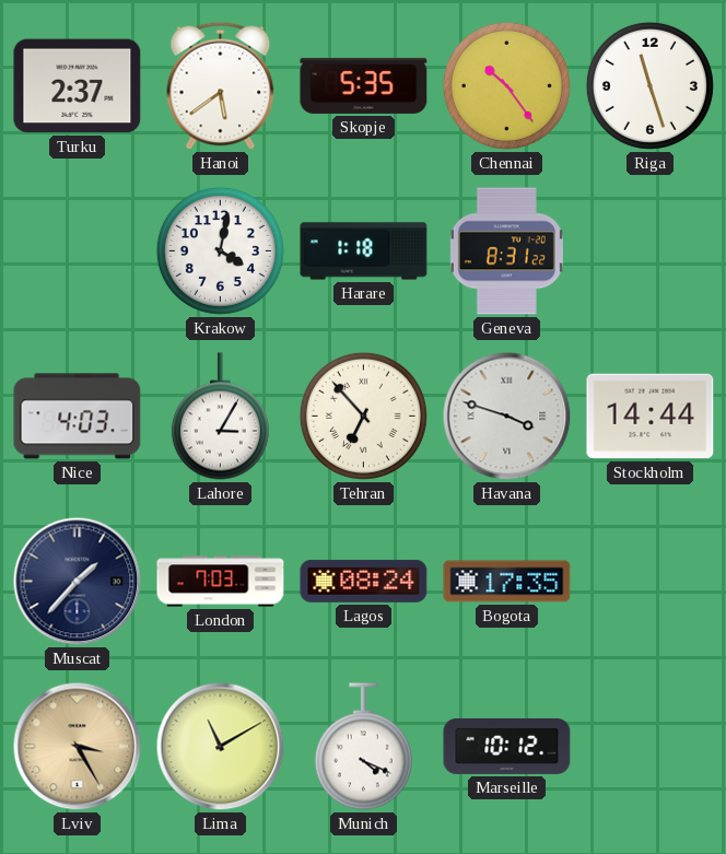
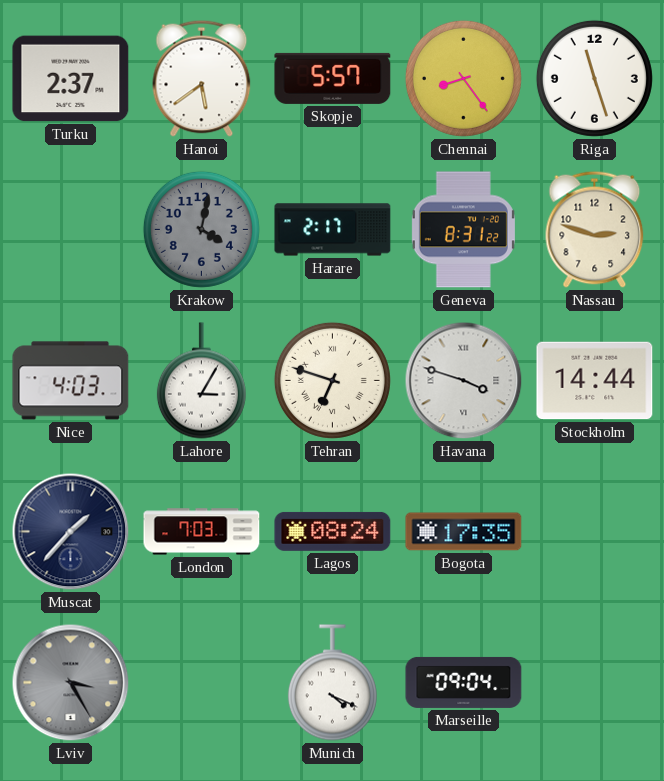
Skopje: 5:35 -> 5:57
Chennai: 10:24 -> 8:24
Krakow dial: white -> grey
Harare: 1:18 -> 2:17
Nassau: none -> 2:48
Tehran: 6:53 -> 6:48
Lviv dial: champagne -> grey
Lima: 11:10 -> none
Marseille: 10:12 -> 09:04
